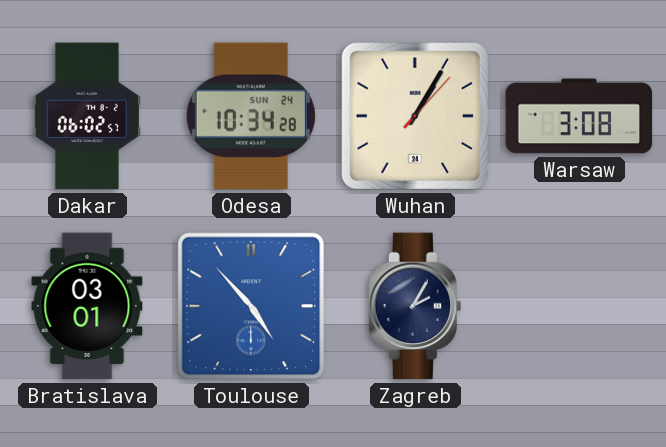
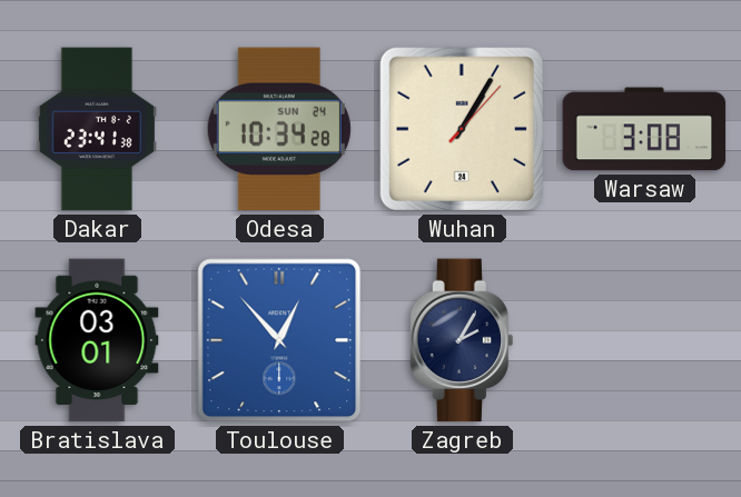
Dakar: 06:02 -> 23:41
Toulouse: 4:53 -> 12:53
